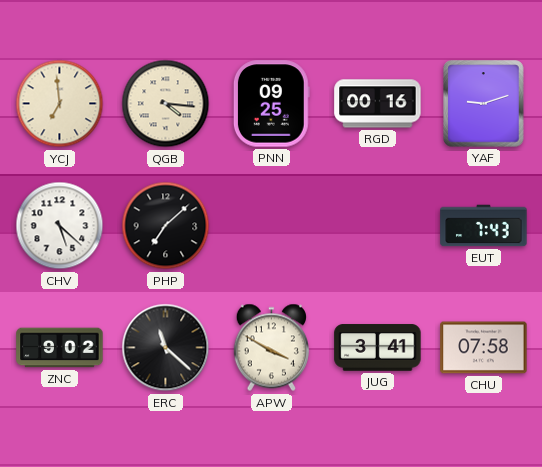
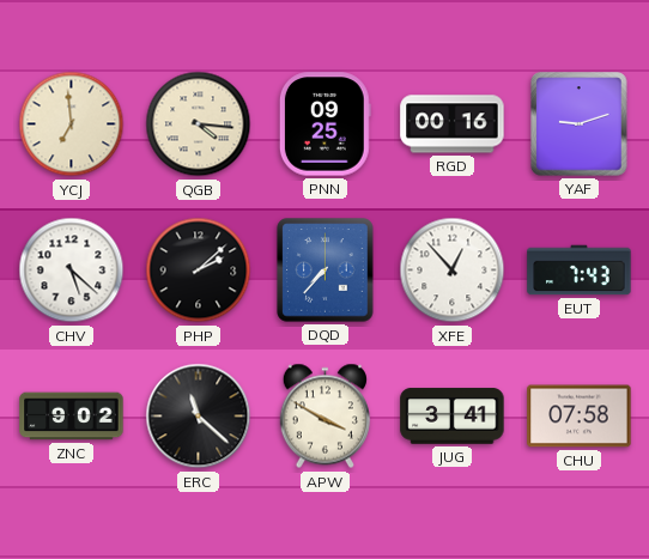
PHP: 7:08 -> 2:08
DQD: none -> 7:37
XFE: none -> 12:53
